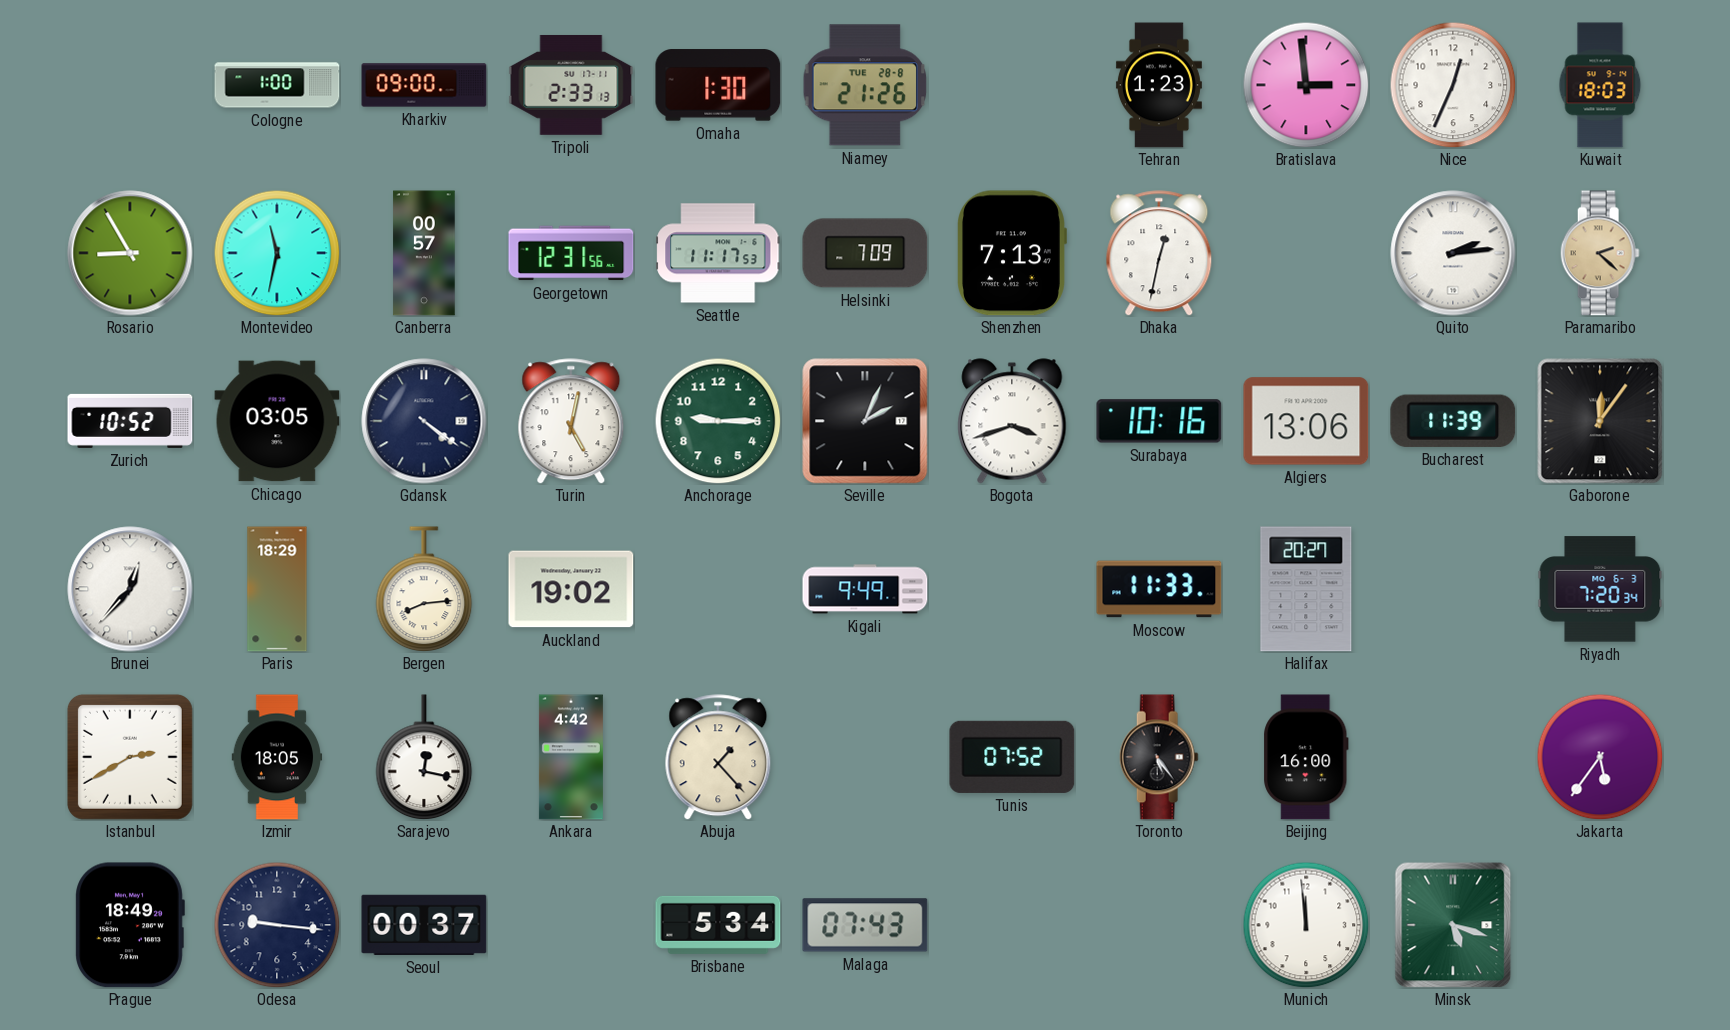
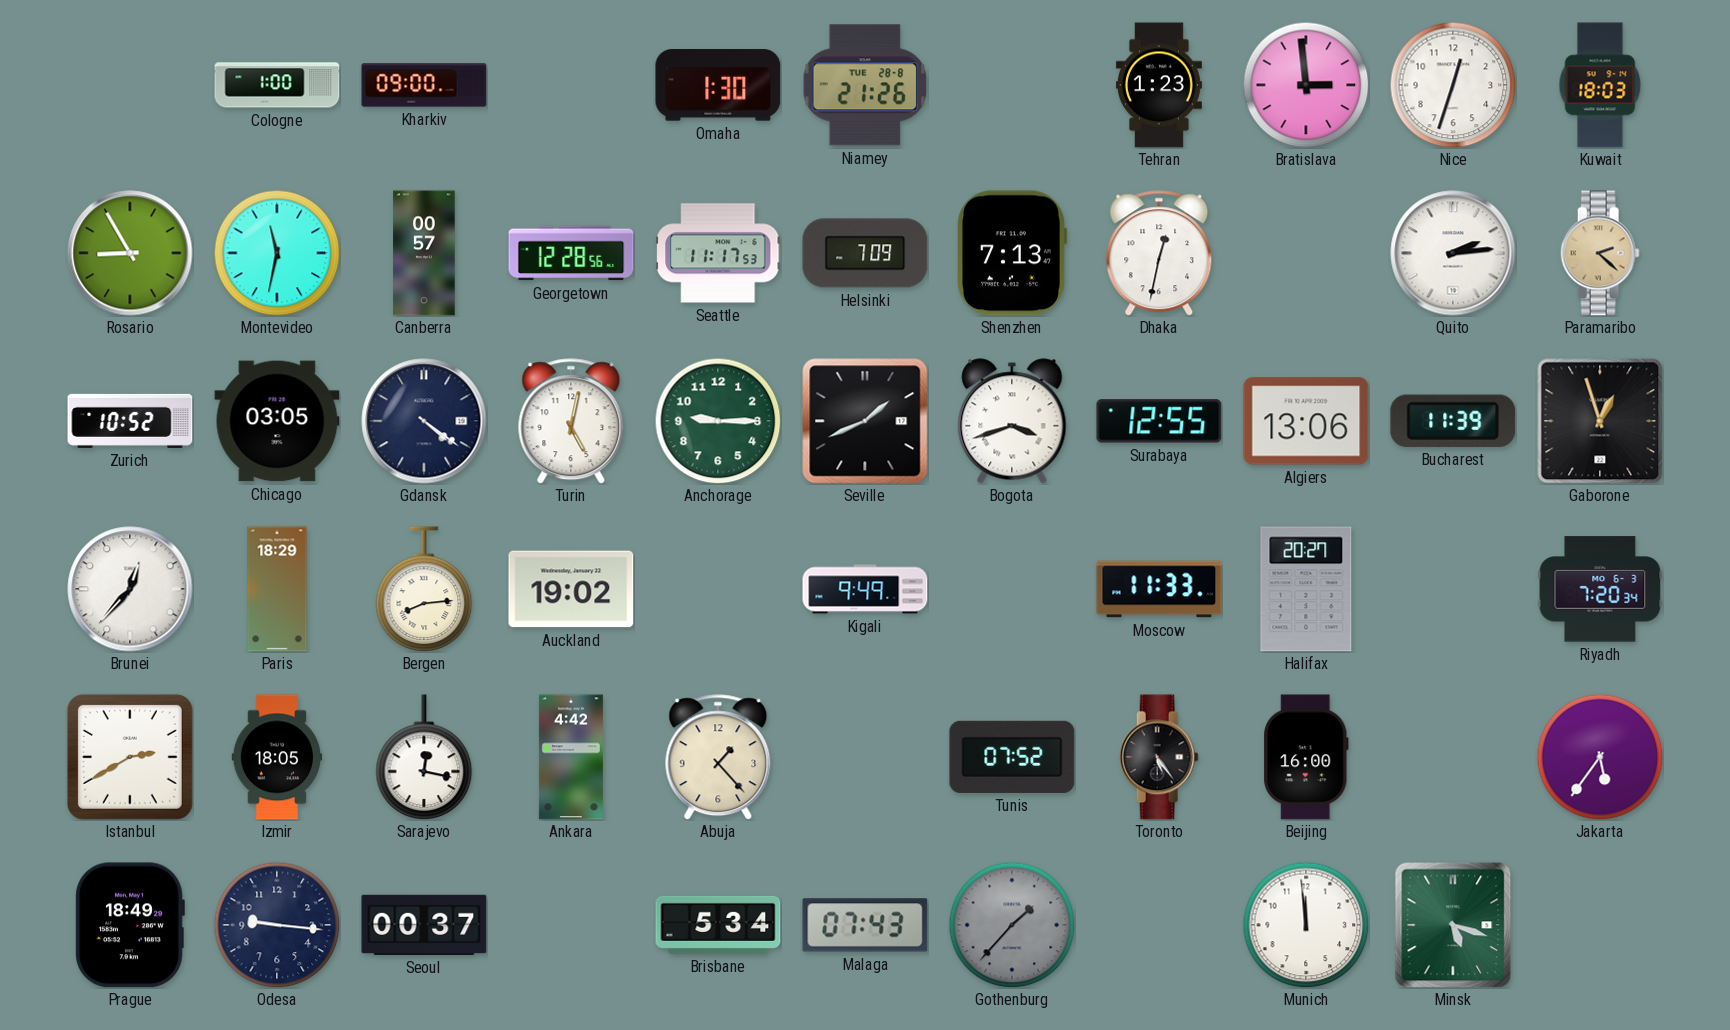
Tripoli: 2:33 -> none
Nice: 12:34 -> 12:33
Georgetown: 12:31 -> 12:28
Seville: 2:04 -> 1:41
Surabaya: 10:16 -> 12:55
Gaborone: 12:06 -> 12:57
Gothenburg: none -> 1:37
